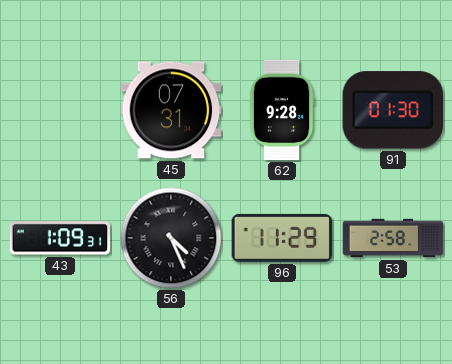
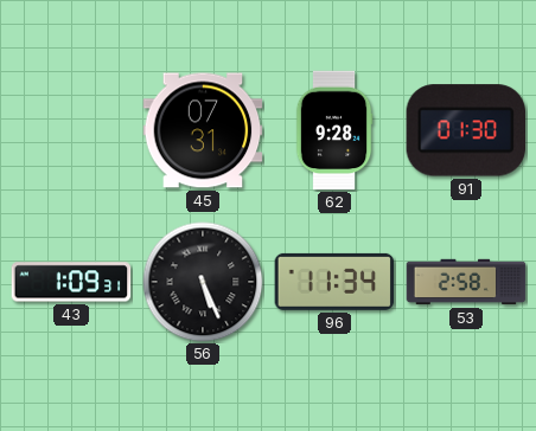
56: 4:26 -> 5:26
96: 11:29 -> 11:34
